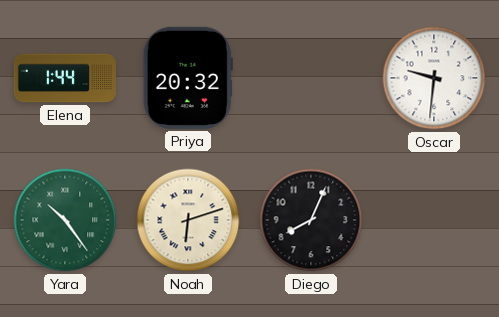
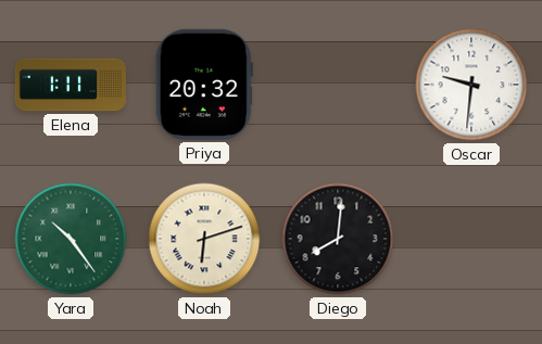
Elena: 1:44 -> 1:11
Diego: 8:04 -> 8:01
